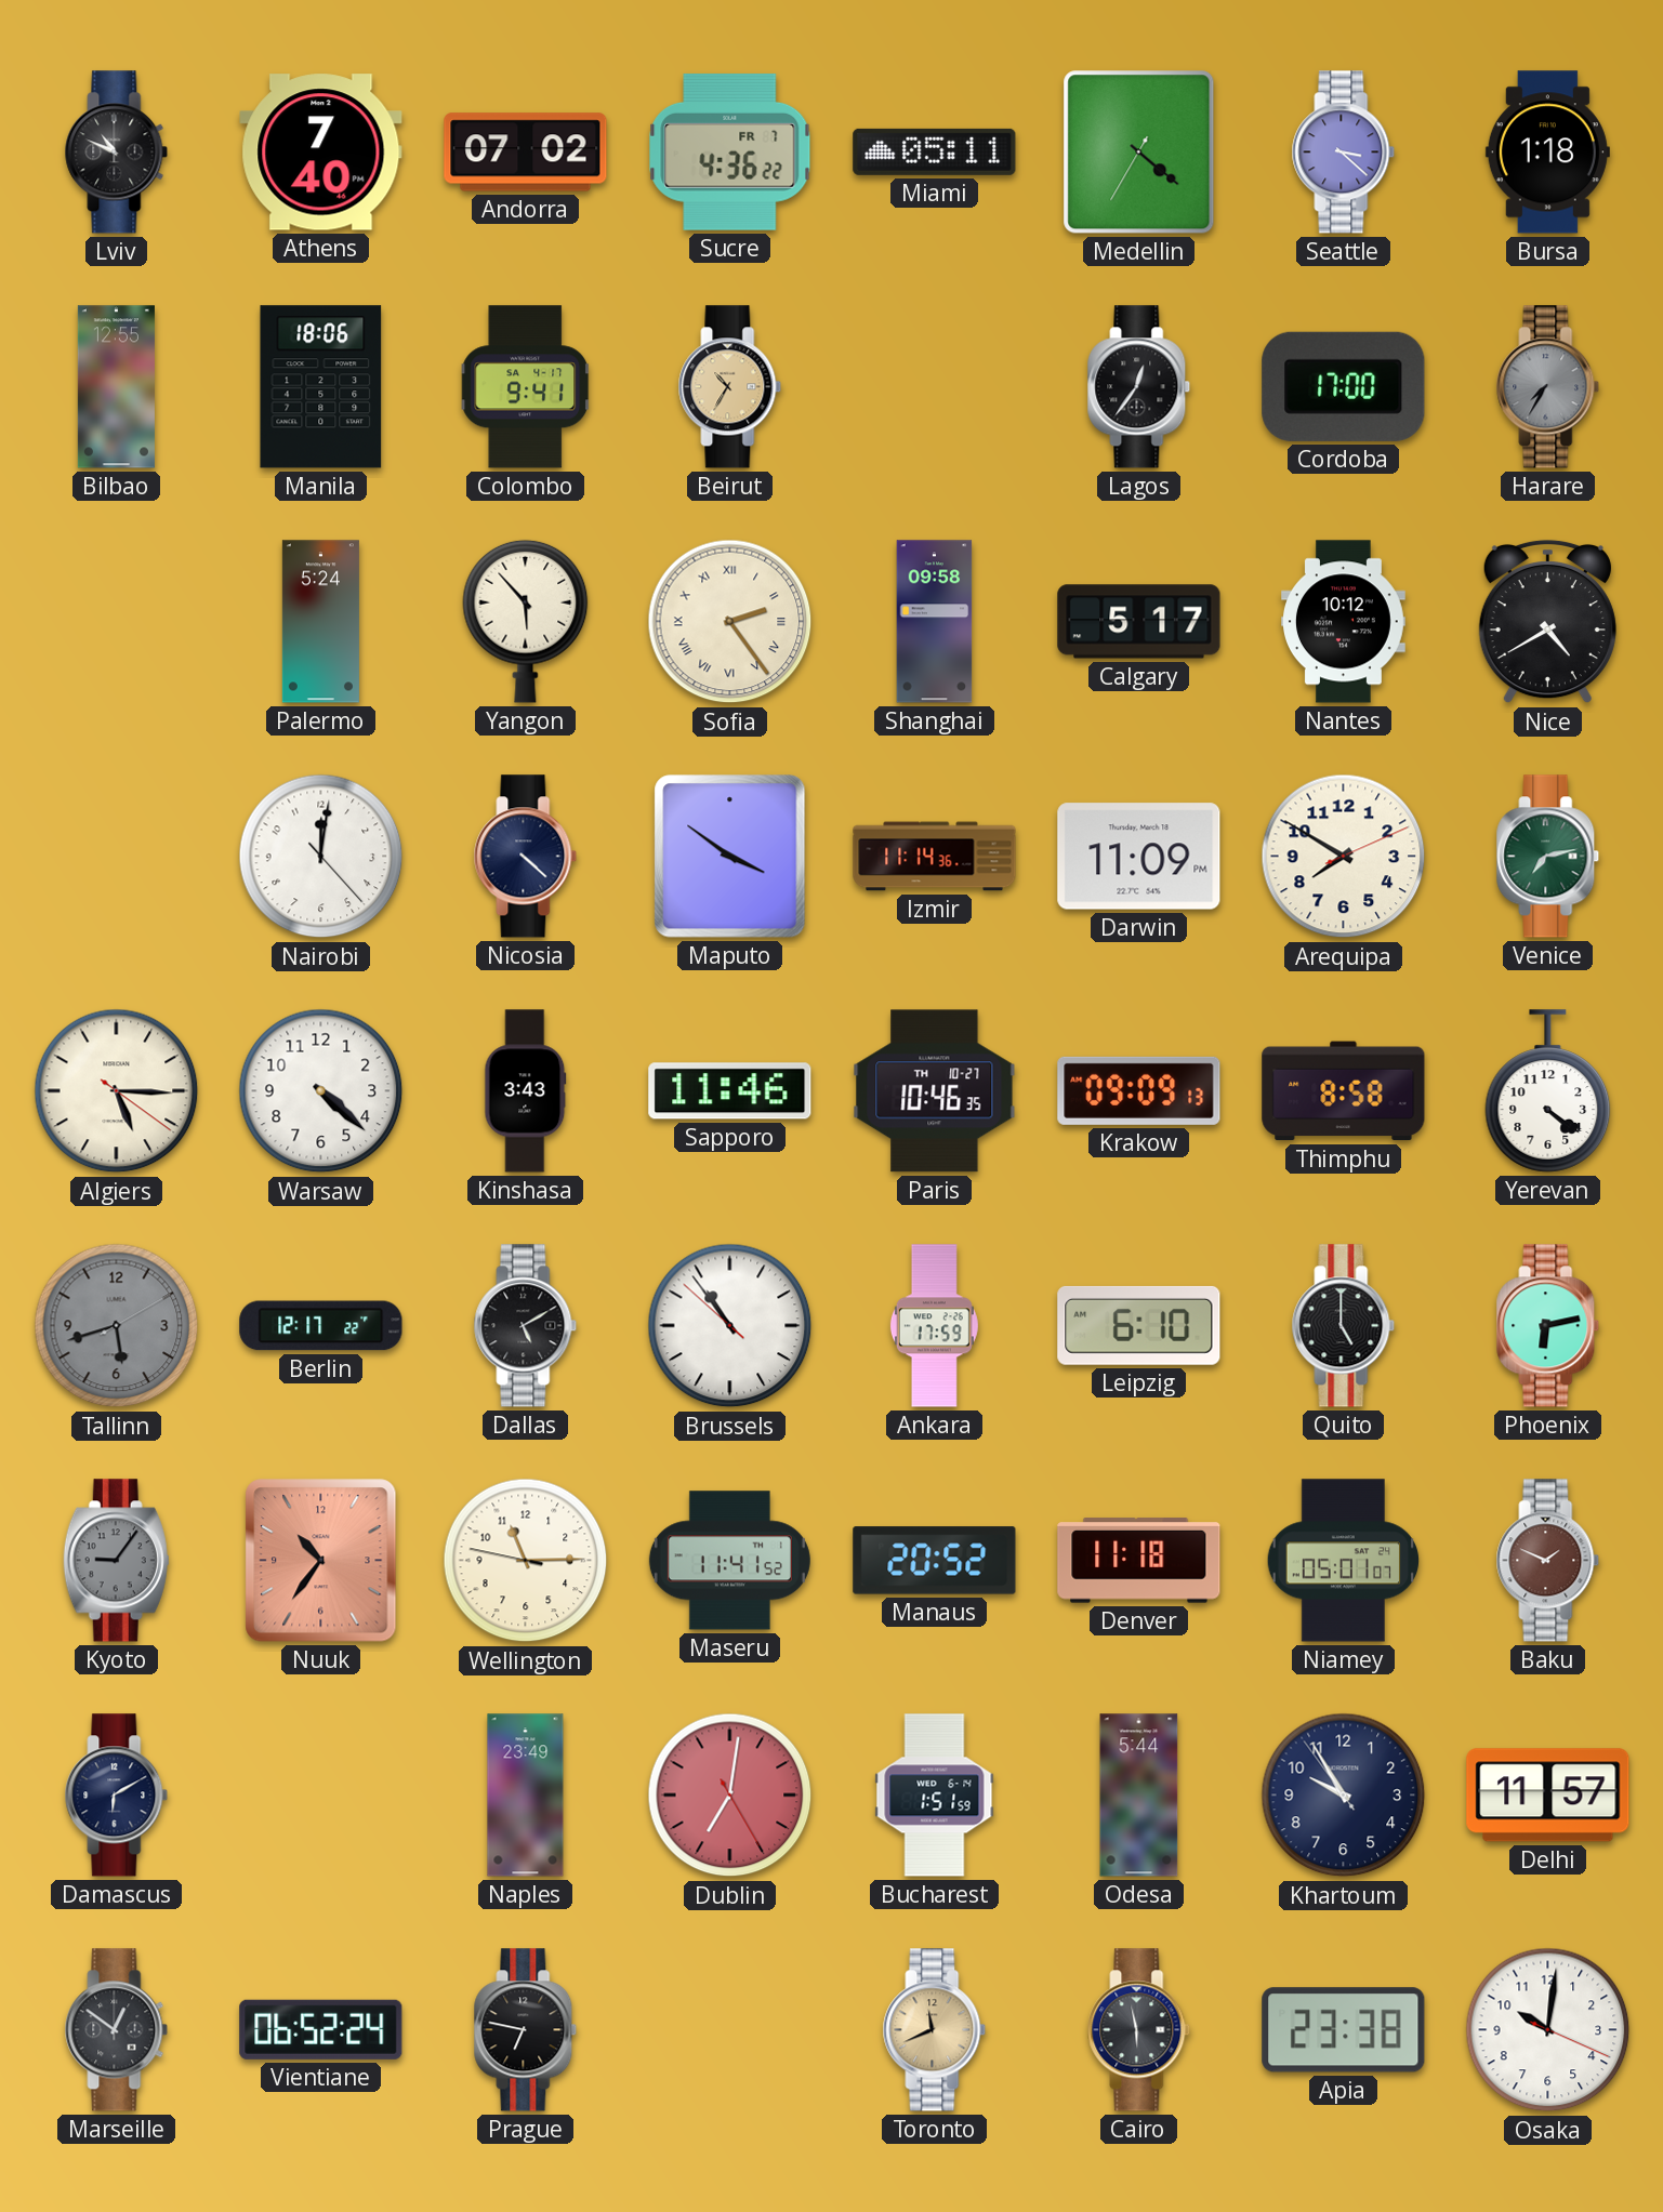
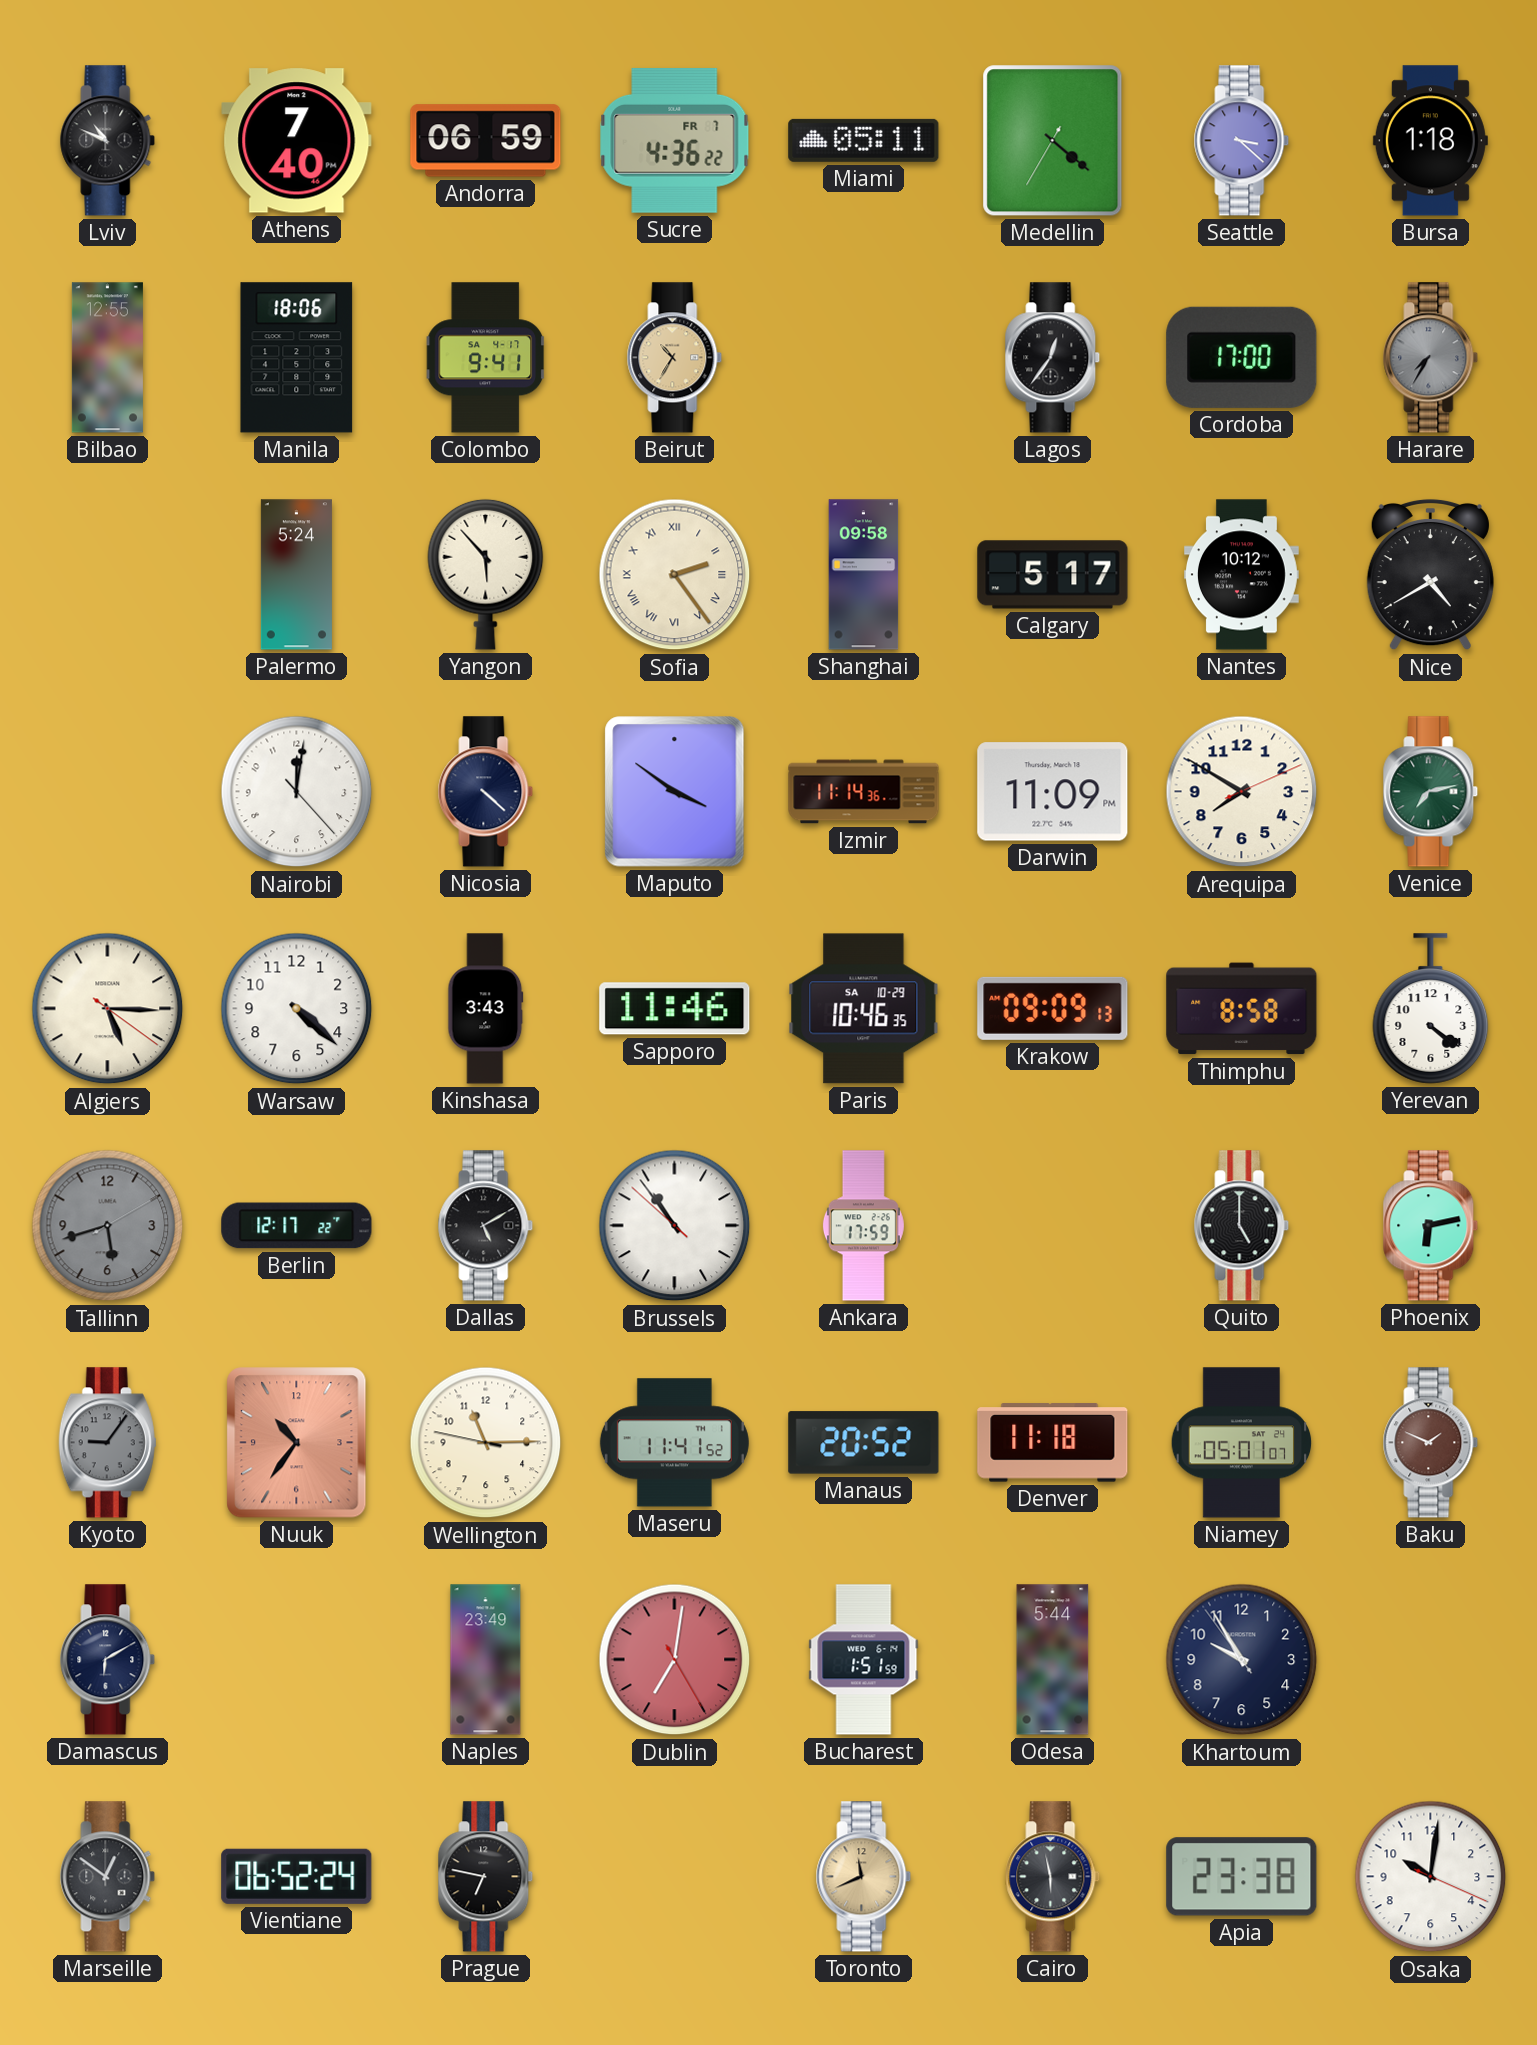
Andorra: 07:02 -> 06:59
Paris date: TH 10-27 -> SA 10-29
Leipzig: 6:10 -> none
Delhi: 11:57 -> none
